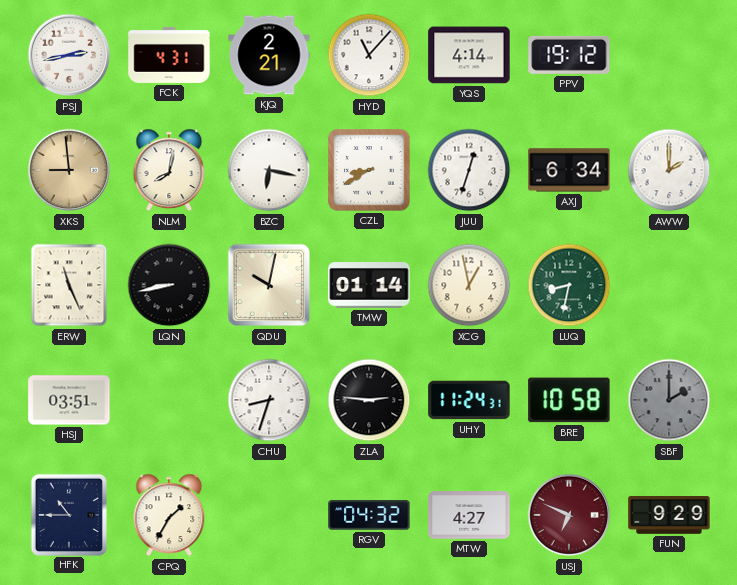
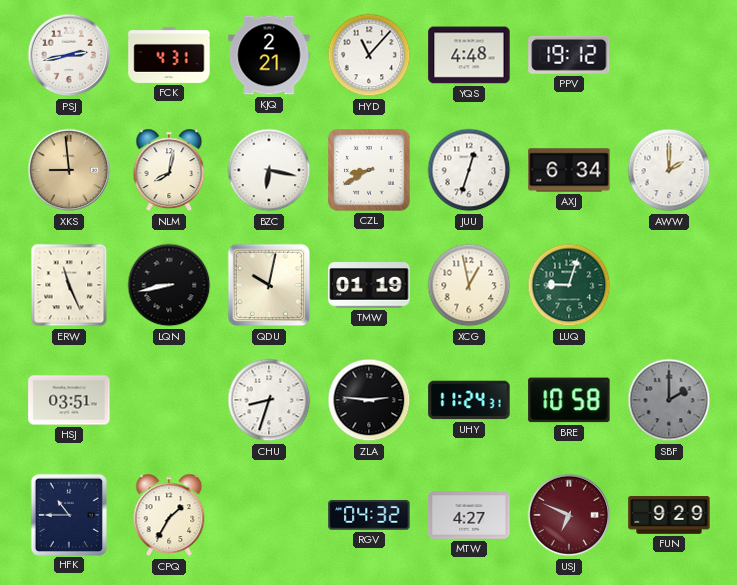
YQS: 4:14 -> 4:48
TMW: 01:14 -> 01:19
LUQ: 8:32 -> 9:03
